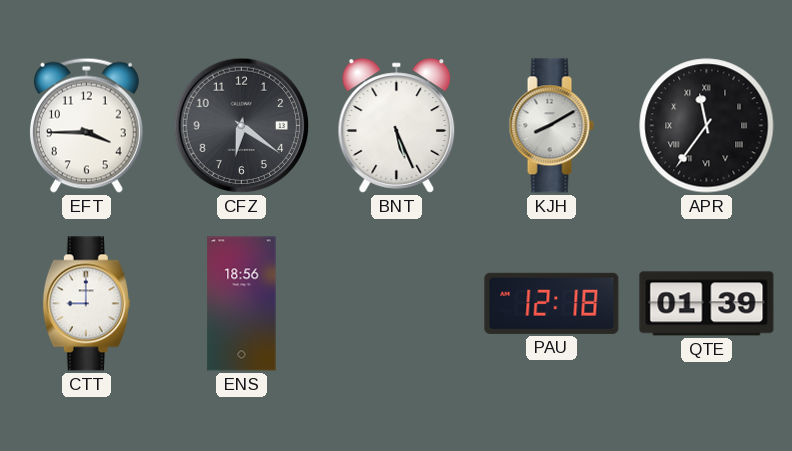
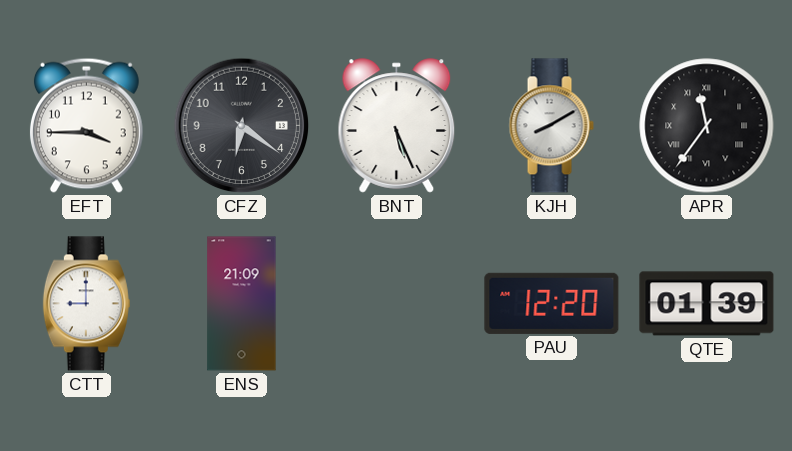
ENS: 18:56 -> 21:09
PAU: 12:18 -> 12:20
